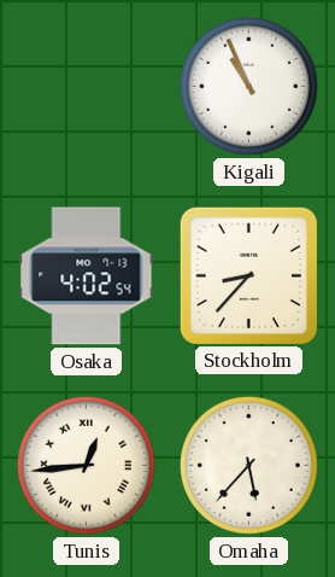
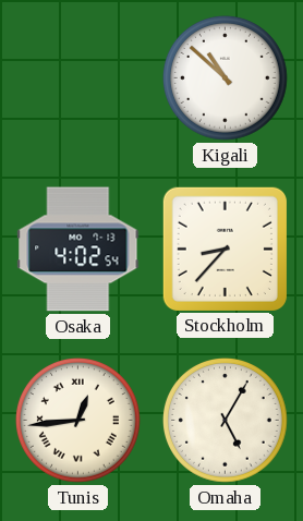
Kigali: 10:56 -> 10:52
Omaha: 5:37 -> 5:05
